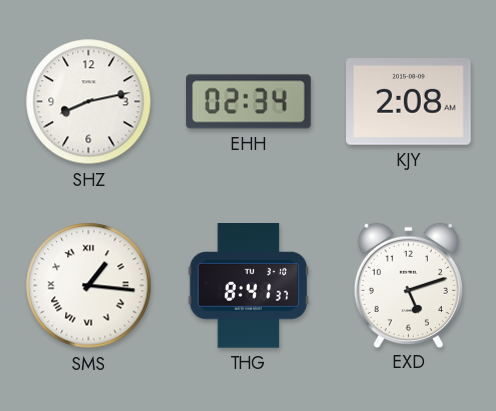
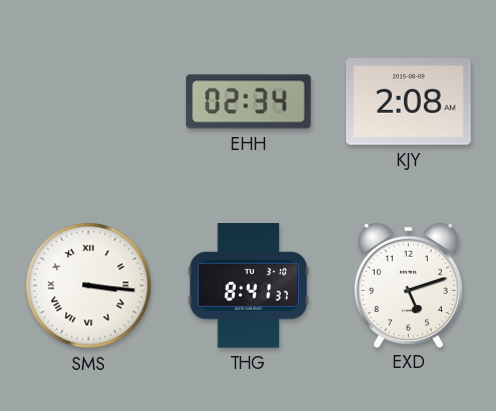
SHZ: 8:13 -> none
SMS: 1:16 -> 3:16
